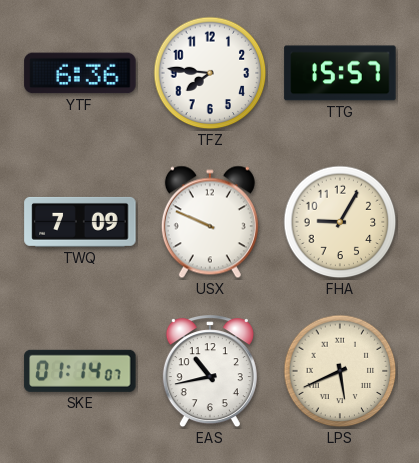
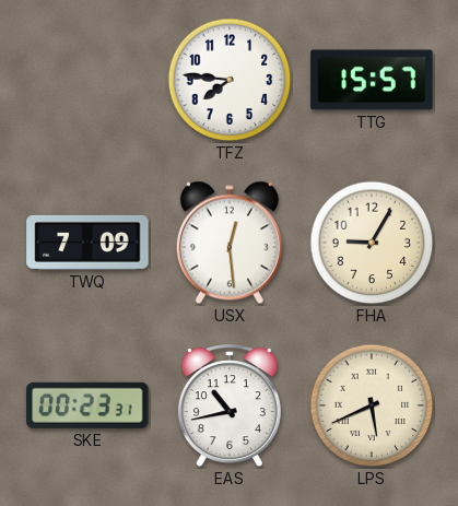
YTF: 6:36 -> none
USX: 9:49 -> 12:29
SKE: 01:14 -> 00:23
